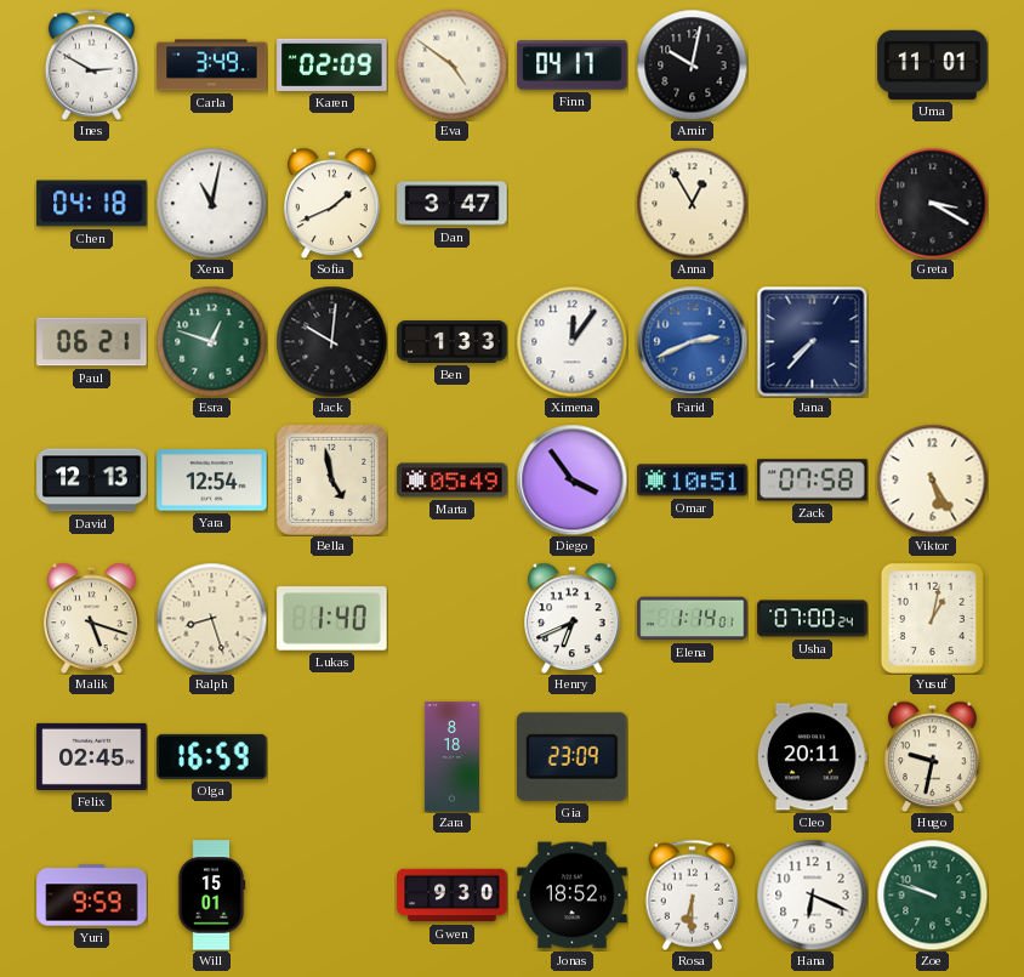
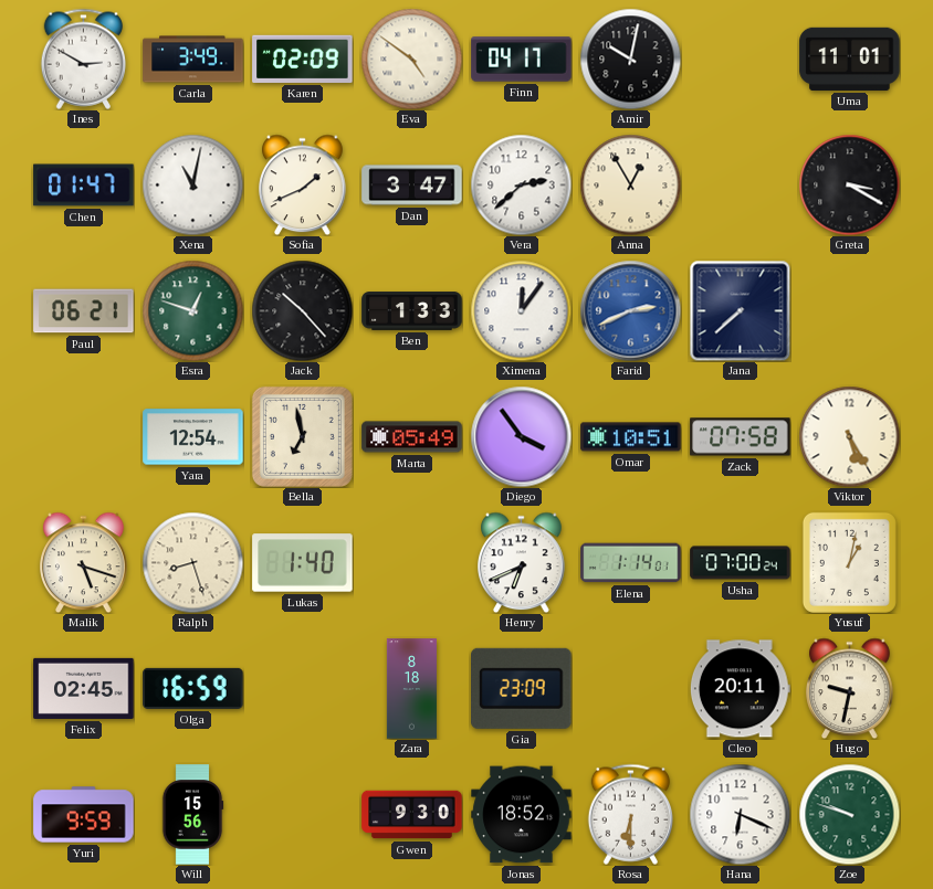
Chen: 04:18 -> 01:47
Vera: none -> 2:38
Jack: 10:01 -> 10:23
Jana: 7:37 -> 7:38
David: 12:13 -> none
Bella: 4:58 -> 6:58
Will: 15:01 -> 15:56
